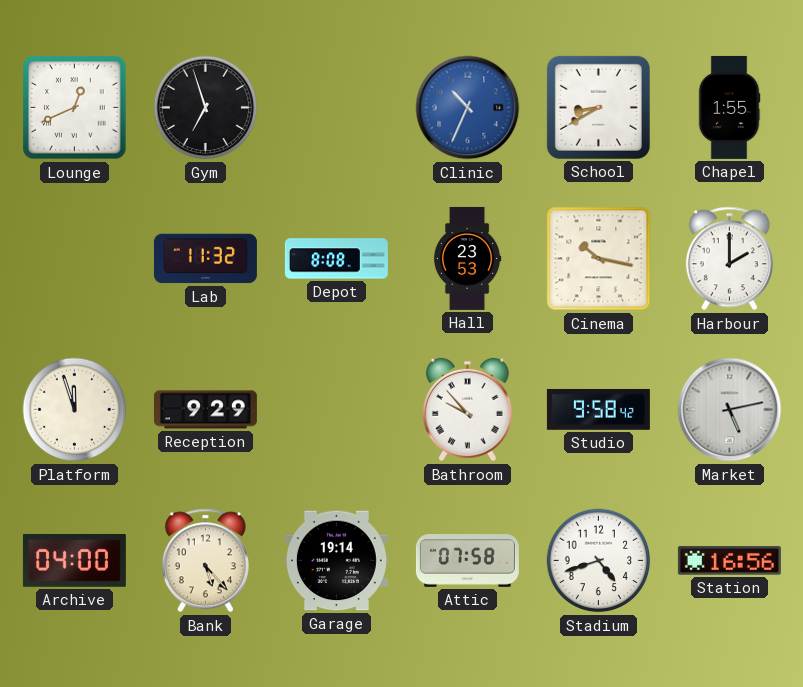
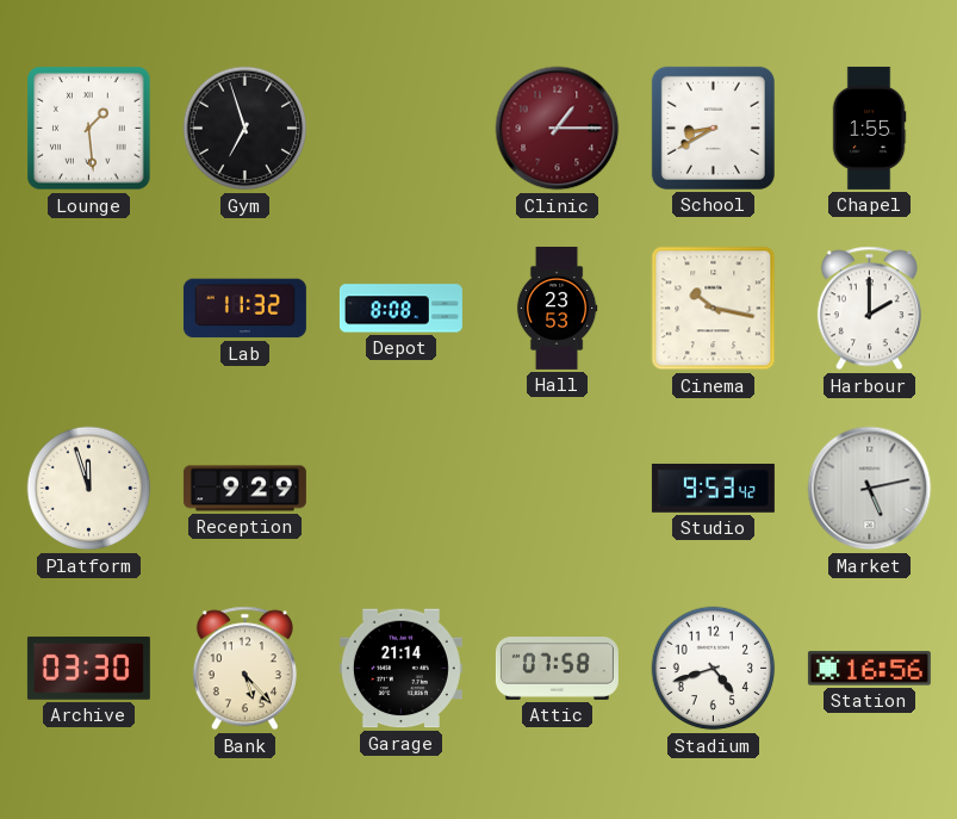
Lounge: 12:41 -> 1:29
Clinic: 10:34 -> 1:15
Clinic dial: blue -> burgundy
Bathroom: 9:53 -> none
Studio: 9:58 -> 9:53
Archive: 04:00 -> 03:30
Garage: 19:14 -> 21:14
